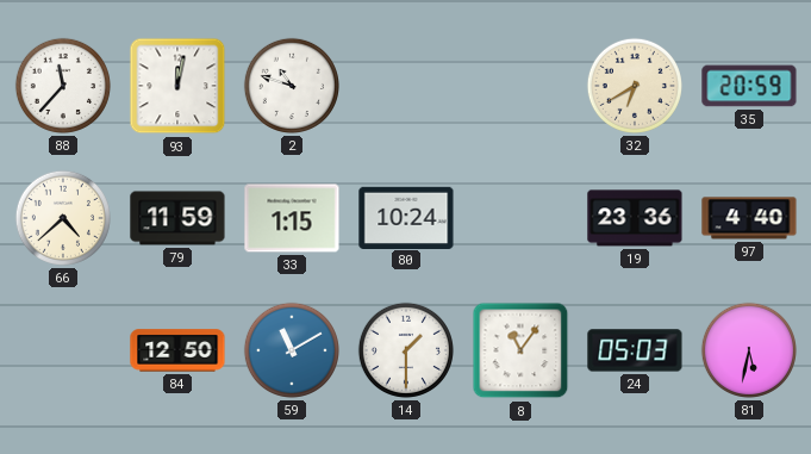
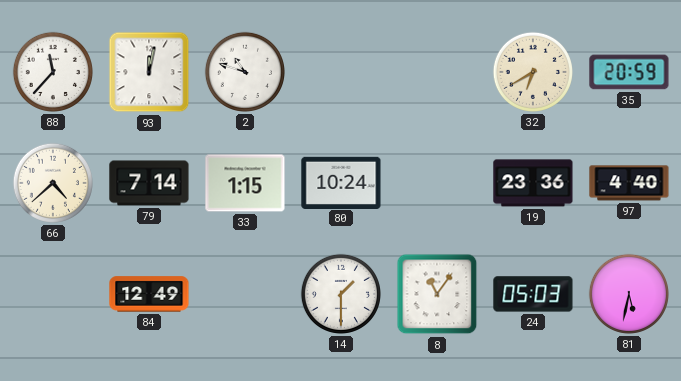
79: 11:59 -> 7:14
84: 12:50 -> 12:49
59: 11:10 -> none
